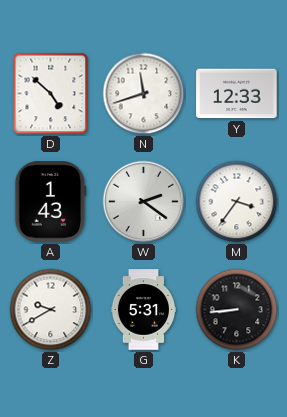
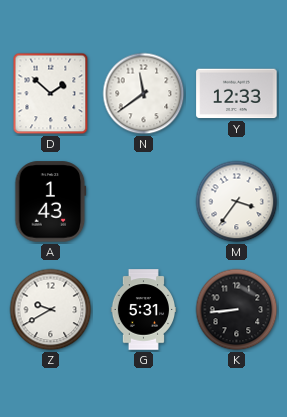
D: 4:52 -> 1:52
N: 11:42 -> 11:39
W: 2:21 -> none
